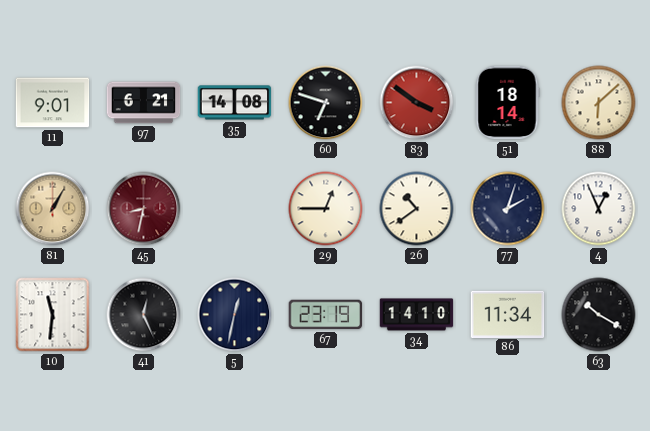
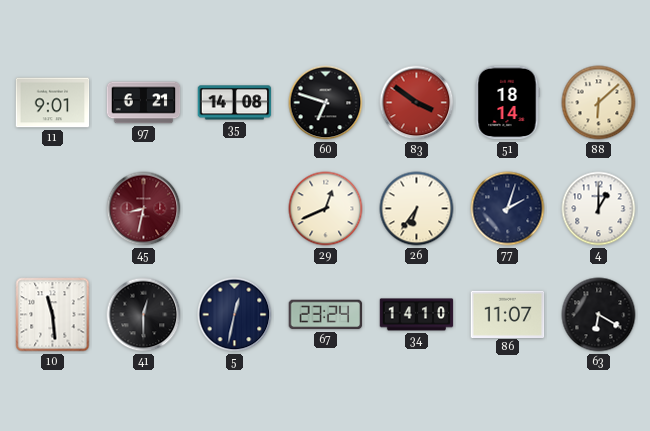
81: 1:05 -> none
29: 12:45 -> 12:41
26: 10:39 -> 6:36
4: 12:56 -> 1:00
10: 11:31 -> 11:29
41: 12:26 -> 12:30
67: 23:19 -> 23:24
86: 11:34 -> 11:07
63: 10:20 -> 6:20
